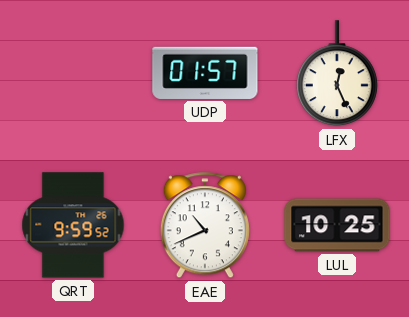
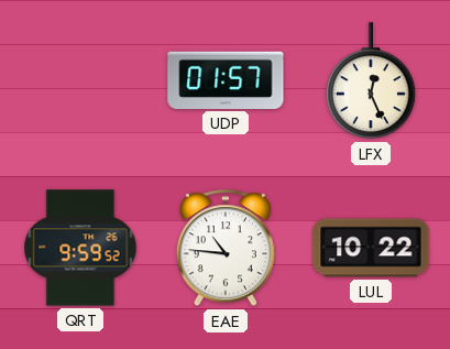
EAE: 10:41 -> 10:46
LUL: 10:25 -> 10:22
